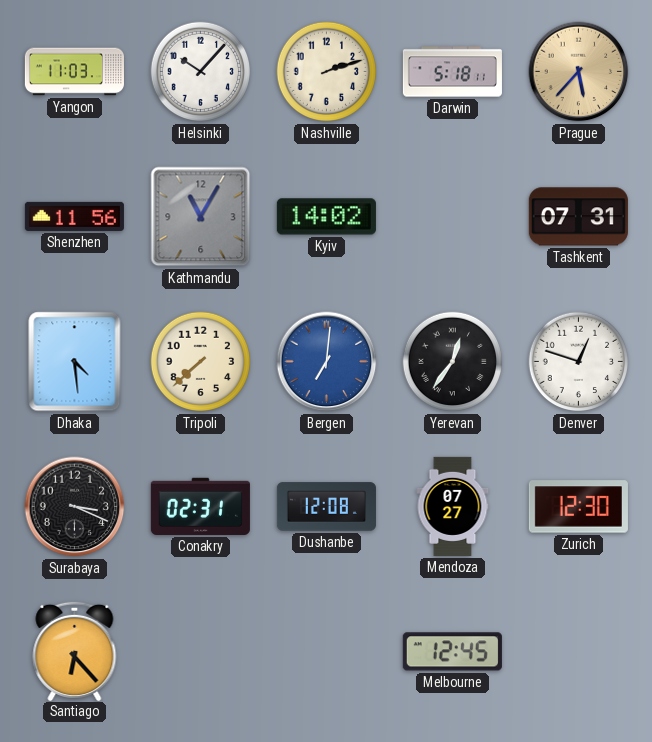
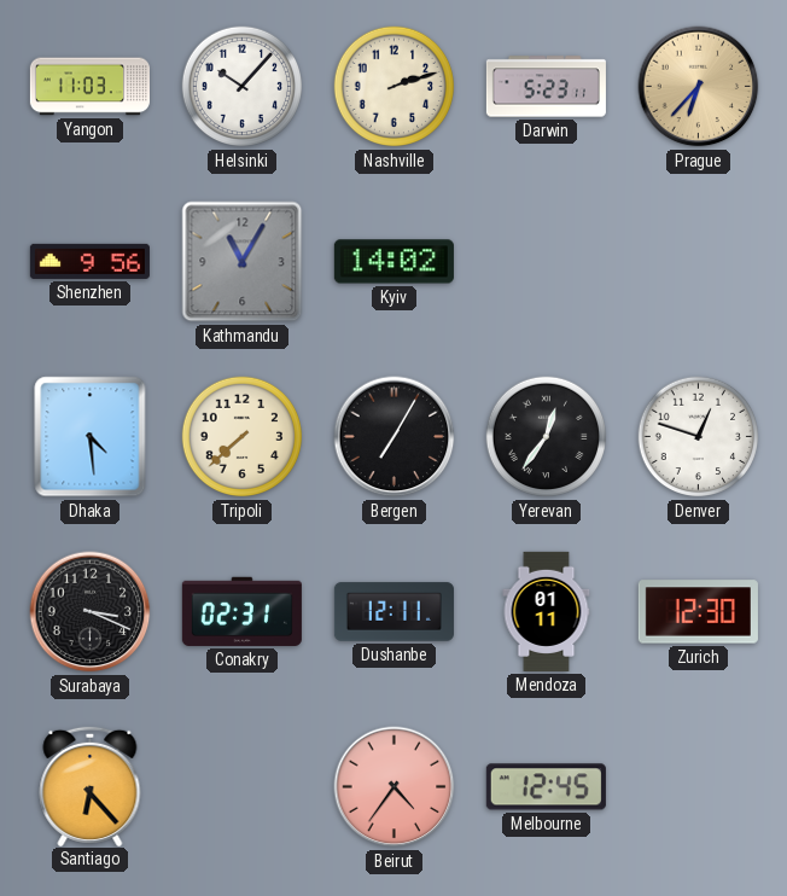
Darwin: 5:18 -> 5:23
Prague: 5:37 -> 6:37
Shenzhen: 11:56 -> 9:56
Tashkent: 07:31 -> none
Bergen: 7:01 -> 7:05
Bergen dial: blue -> black
Dushanbe: 12:08 -> 12:11
Mendoza: 07:27 -> 01:11
Beirut: none -> 4:36
